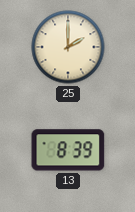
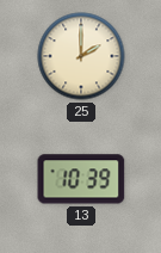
13: 8:39 -> 10:39
